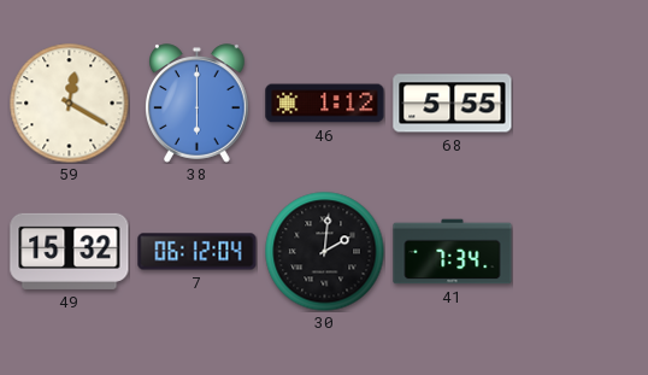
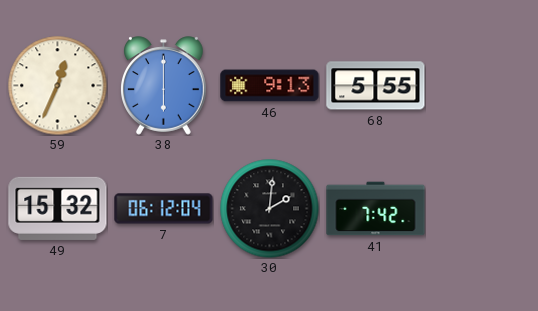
59: 12:20 -> 12:34
46: 1:12 -> 9:13
41: 7:34 -> 7:42
